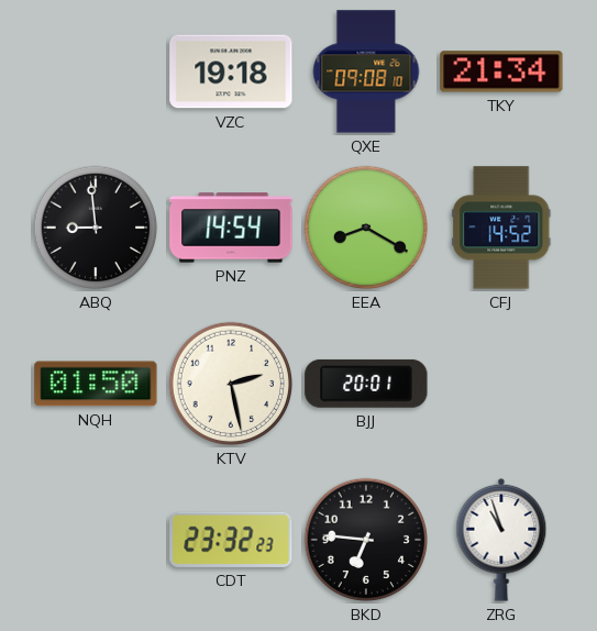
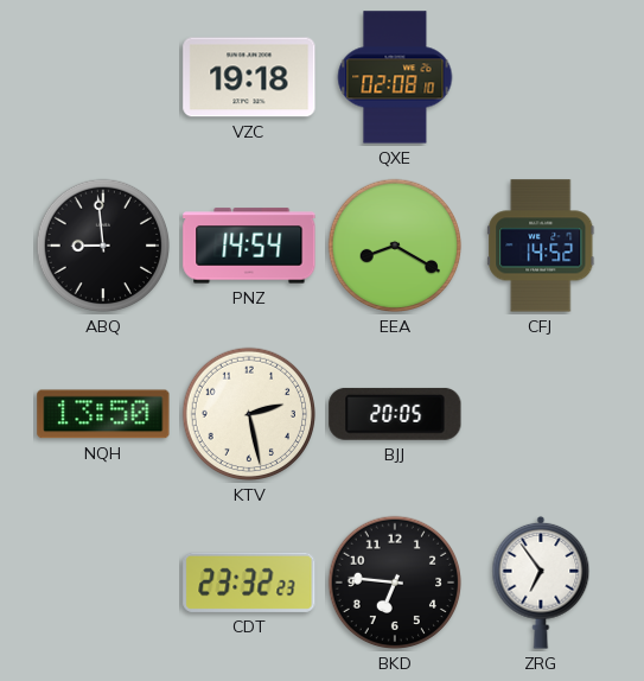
QXE: 09:08 -> 02:08
TKY: 21:34 -> none
NQH: 01:50 -> 13:50
BJJ: 20:01 -> 20:05
ZRG: 10:57 -> 6:54
